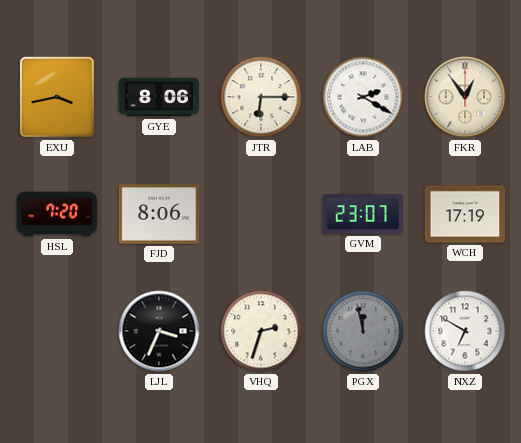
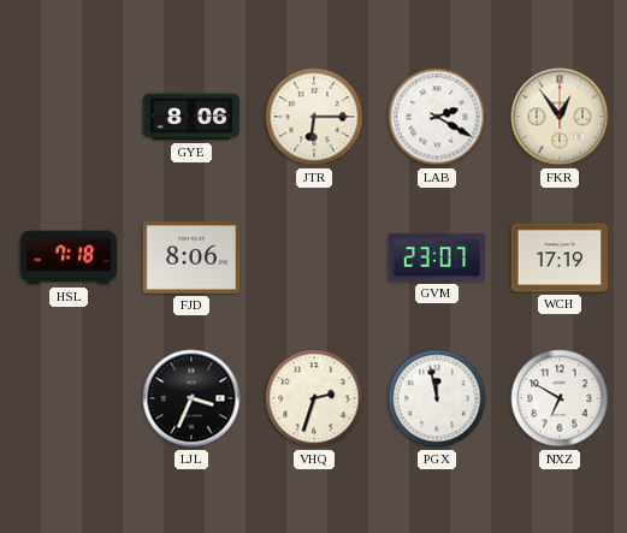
EXU: 3:43 -> none
HSL: 7:20 -> 7:18
PGX dial: grey -> white
